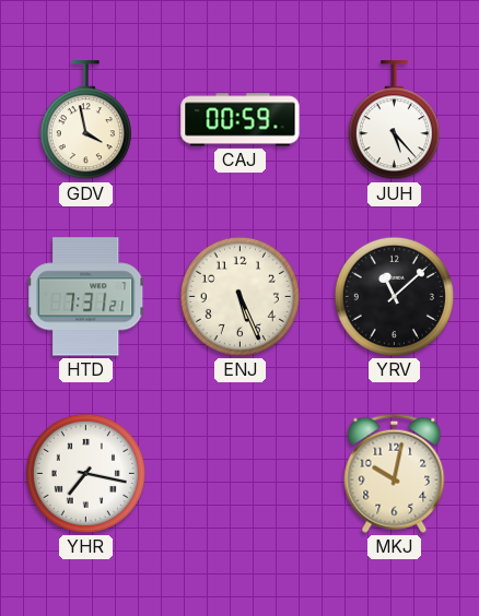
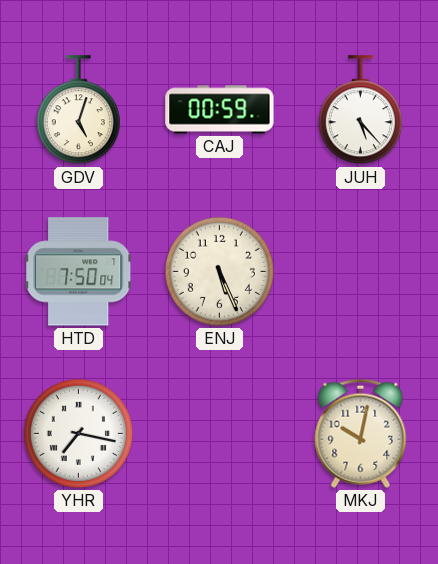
GDV: 3:58 -> 5:03
HTD: 7:31 -> 7:50
YRV: 11:08 -> none
